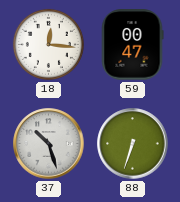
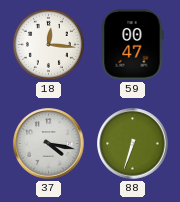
37: 10:27 -> 4:17
